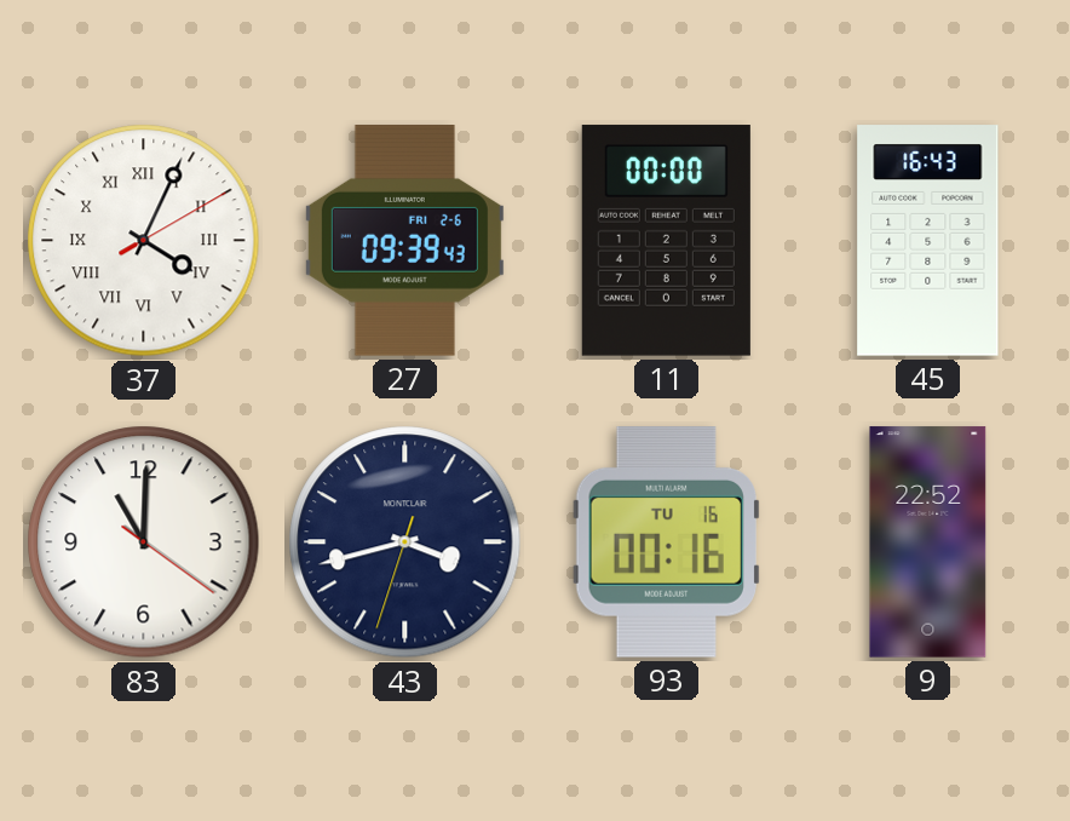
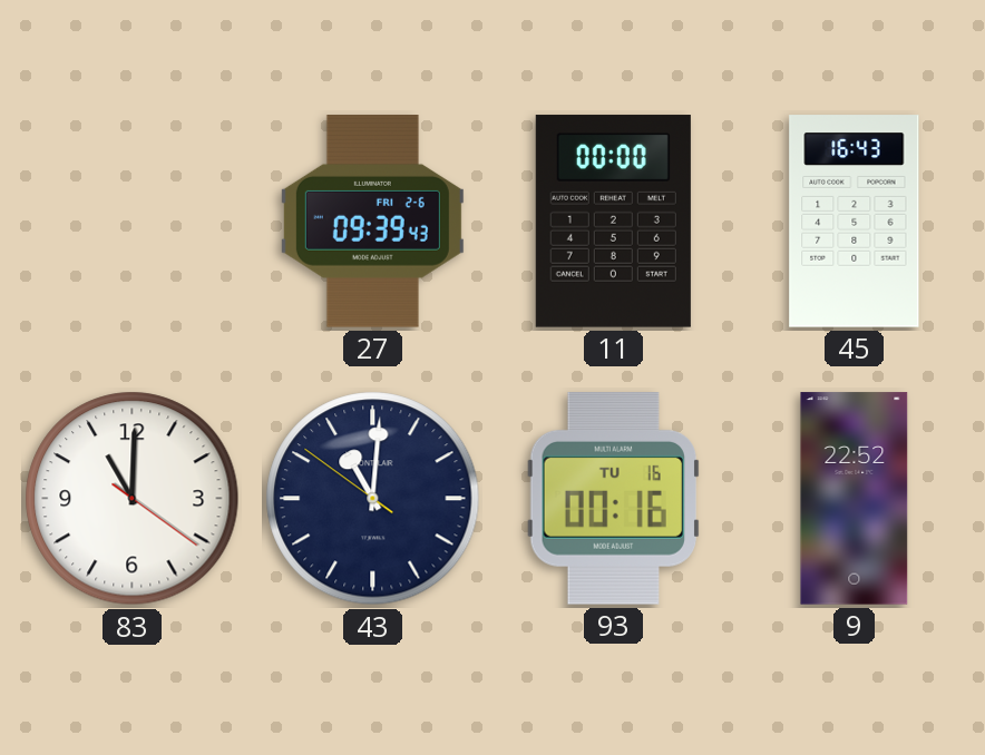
37: 4:04 -> none
43: 3:42 -> 11:00
